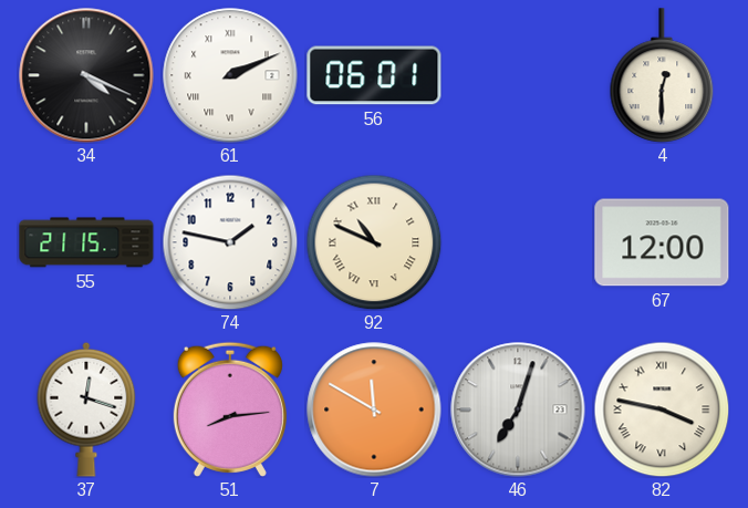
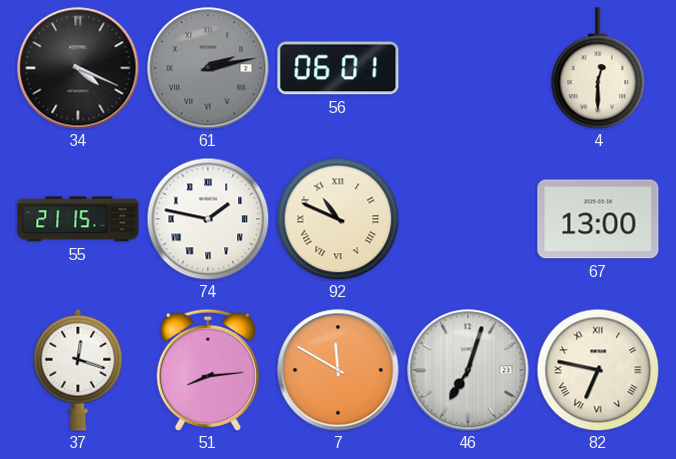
61: 2:11 -> 2:13
61 dial: white -> grey
74 numerals: Arabic -> Roman
67: 12:00 -> 13:00
82: 3:47 -> 6:47
